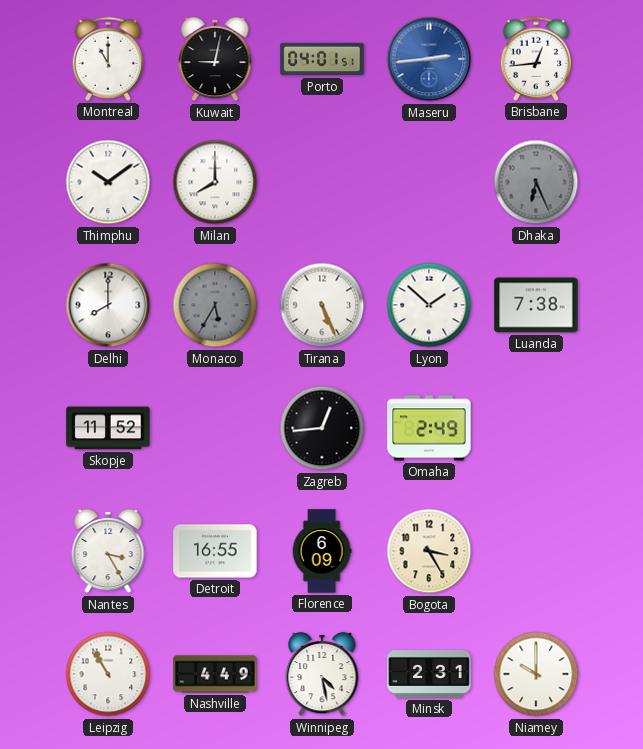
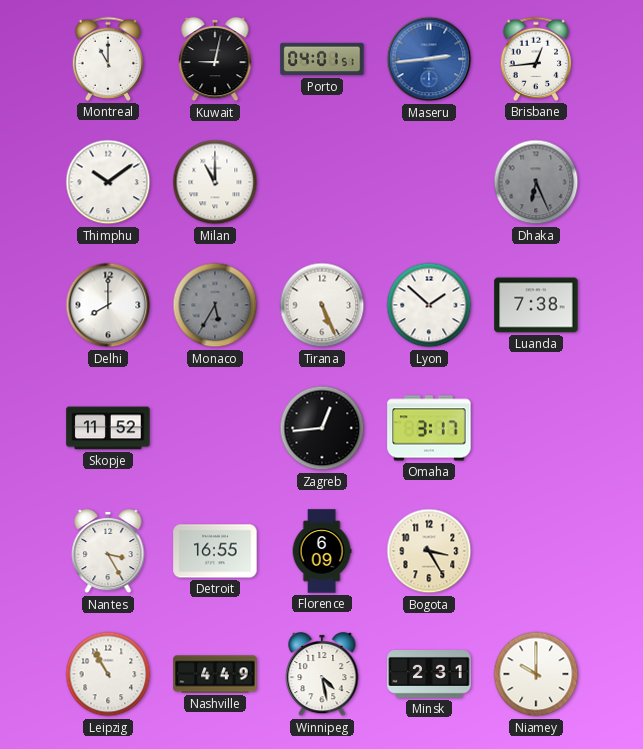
Milan: 8:00 -> 11:00
Omaha: 2:49 -> 3:17
